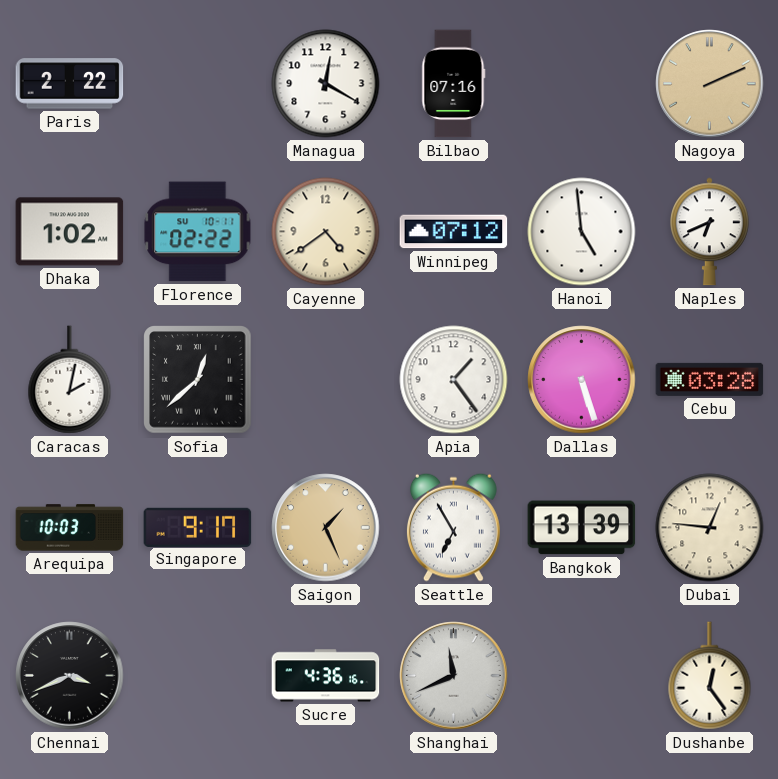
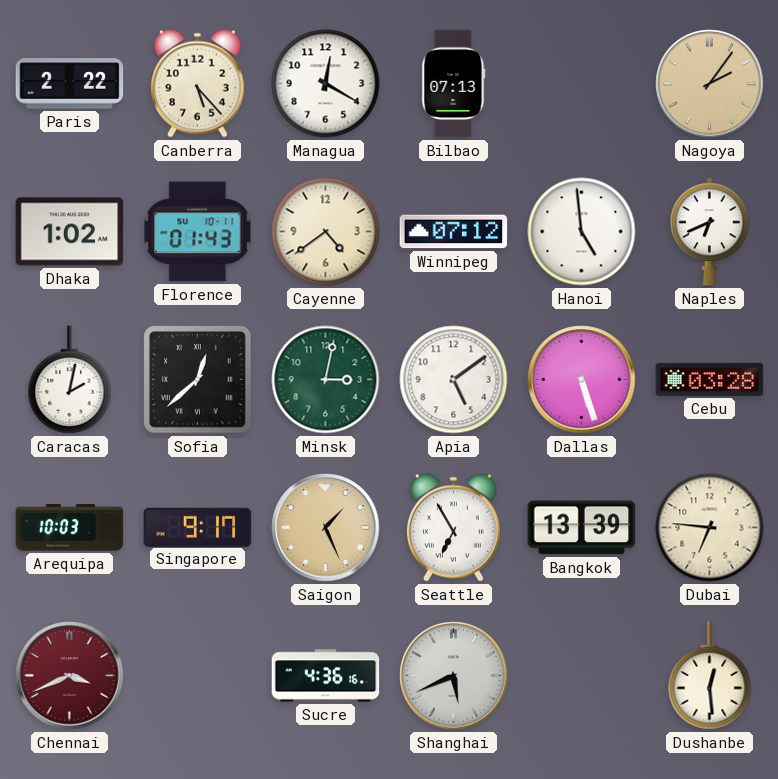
Canberra: none -> 5:23
Bilbao: 07:16 -> 07:13
Nagoya: 2:11 -> 2:06
Florence: 02:22 -> 01:43
Minsk: none -> 3:02
Apia: 1:24 -> 5:09
Dubai: 12:46 -> 6:46
Chennai dial: black -> burgundy
Shanghai: 11:41 -> 5:41
Dushanbe: 12:24 -> 12:29
